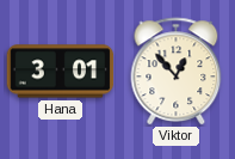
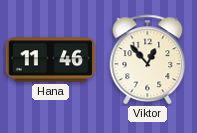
Hana: 3:01 -> 11:46
